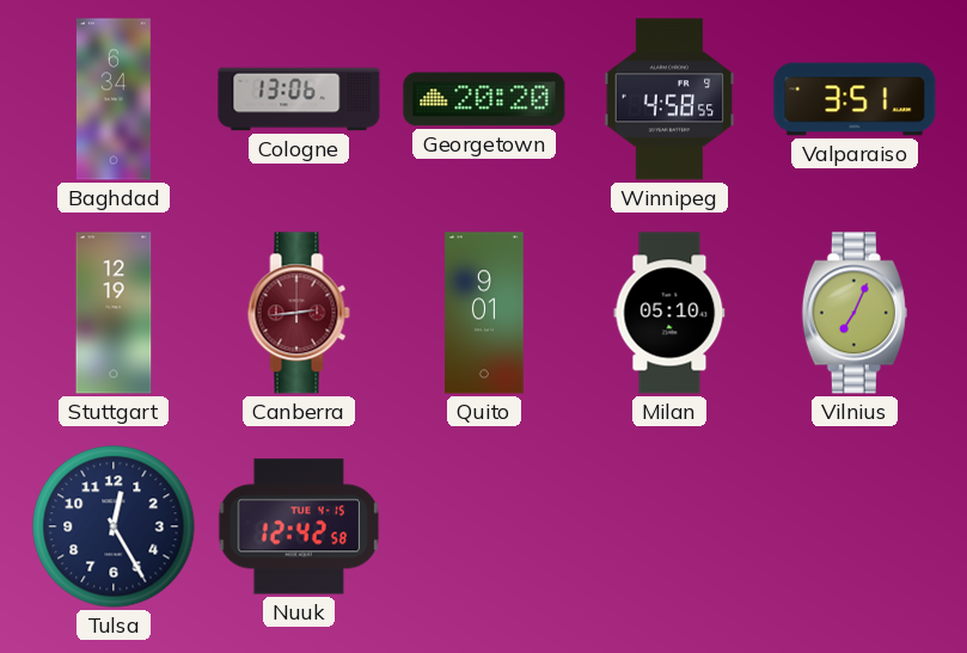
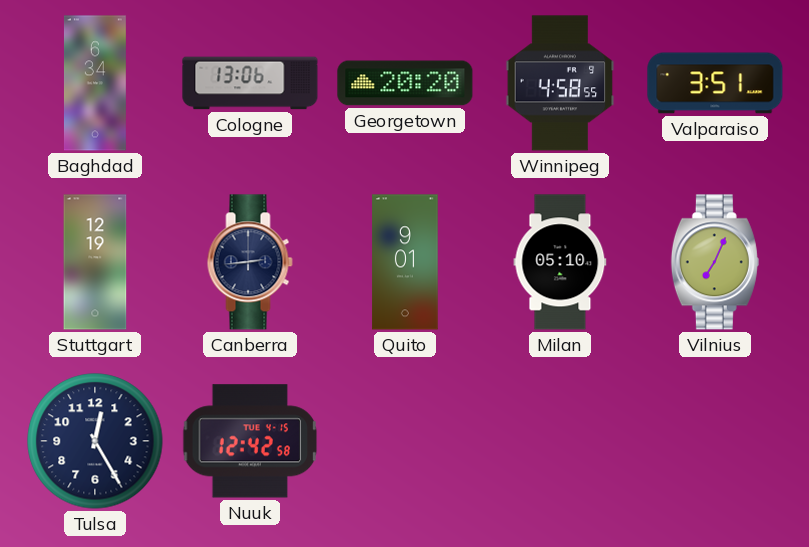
Canberra dial: burgundy -> navy
